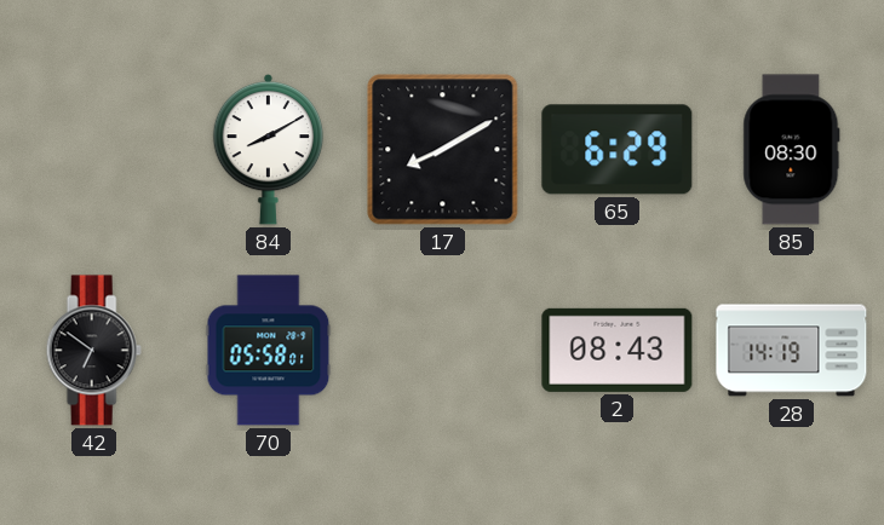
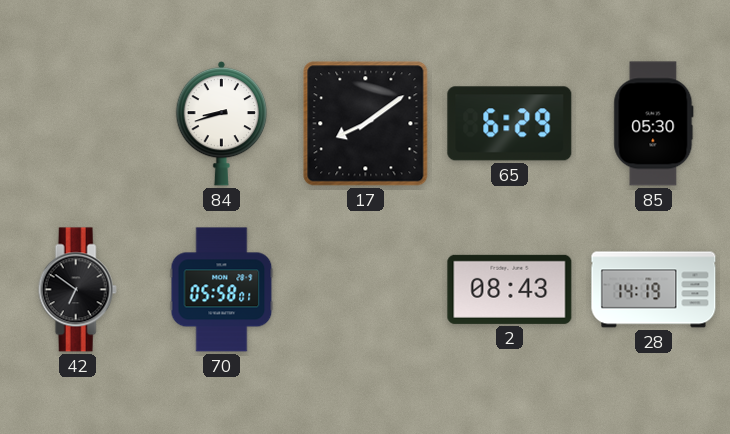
84: 8:10 -> 8:42
17: 8:10 -> 8:09
85: 08:30 -> 05:30
